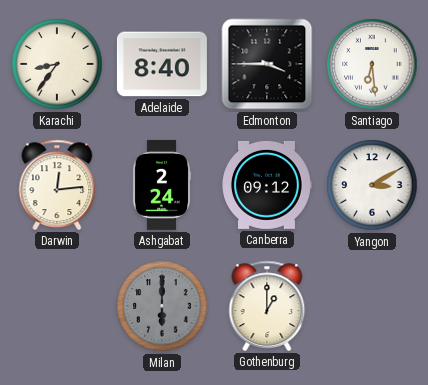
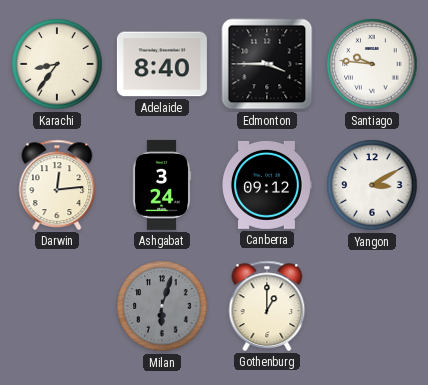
Santiago: 6:29 -> 9:46
Ashgabat: 2:24 -> 3:24
Milan: 6:00 -> 6:03
